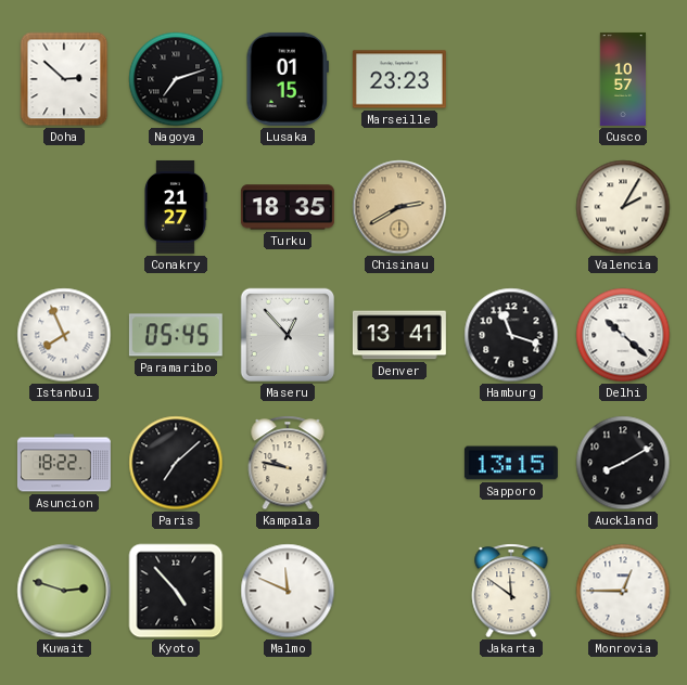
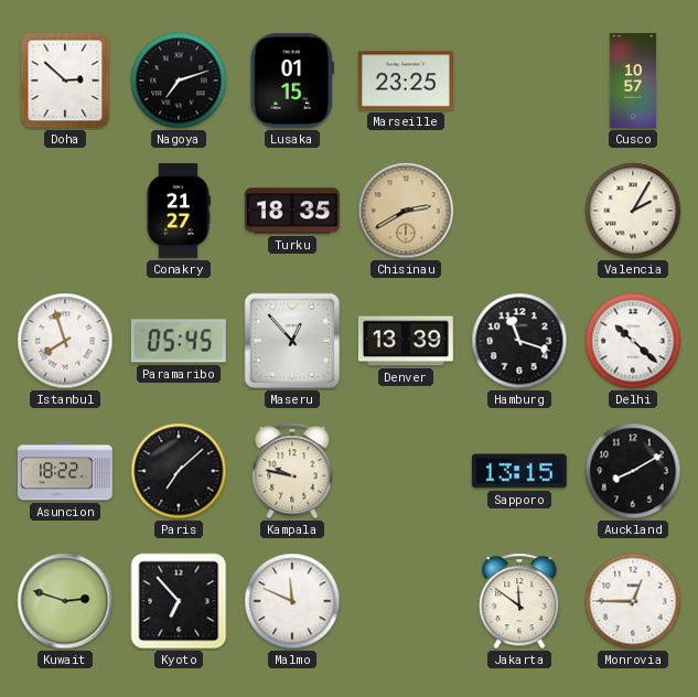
Marseille: 23:23 -> 23:25
Istanbul: 7:56 -> 7:57
Denver: 13:41 -> 13:39
Kyoto: 4:53 -> 6:53
